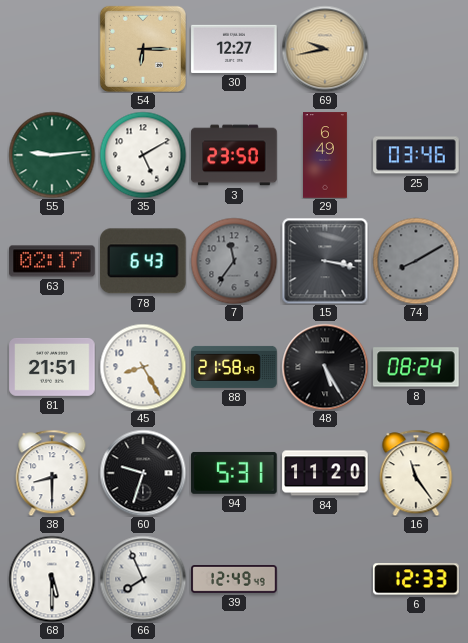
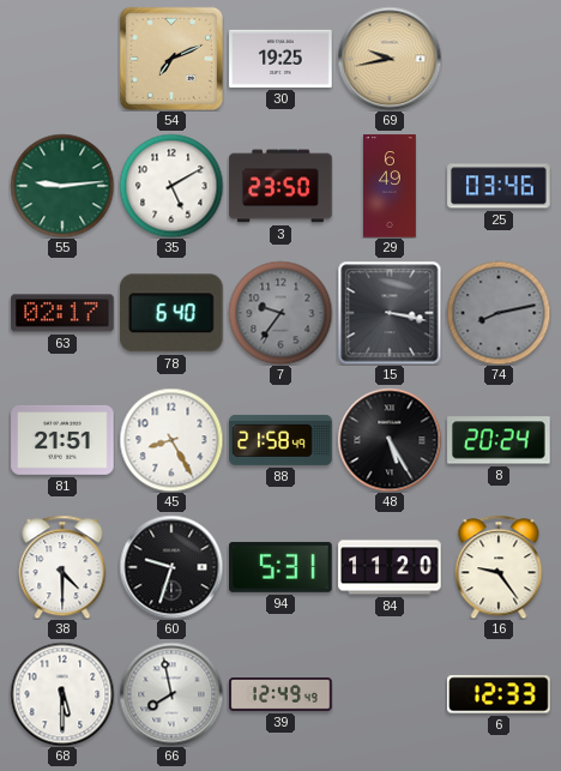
54: 6:15 -> 7:11
30: 12:27 -> 19:25
78: 6:43 -> 6:40
7: 11:36 -> 9:36
74: 8:10 -> 8:13
8: 08:24 -> 20:24
38: 8:30 -> 4:30
16: 11:24 -> 9:24
66: 7:56 -> 7:58
